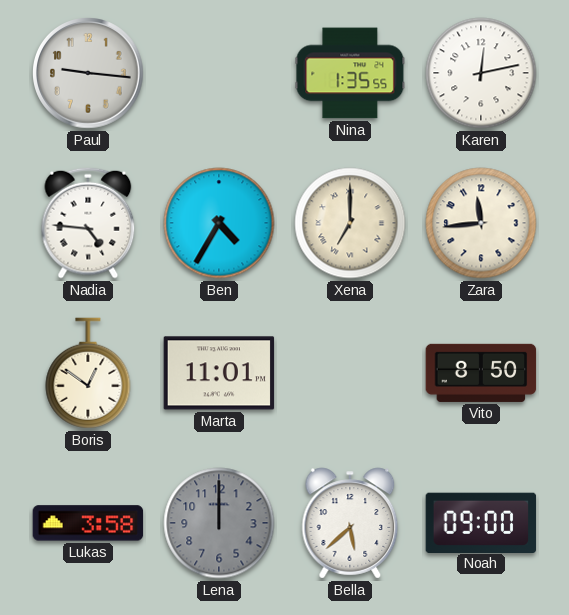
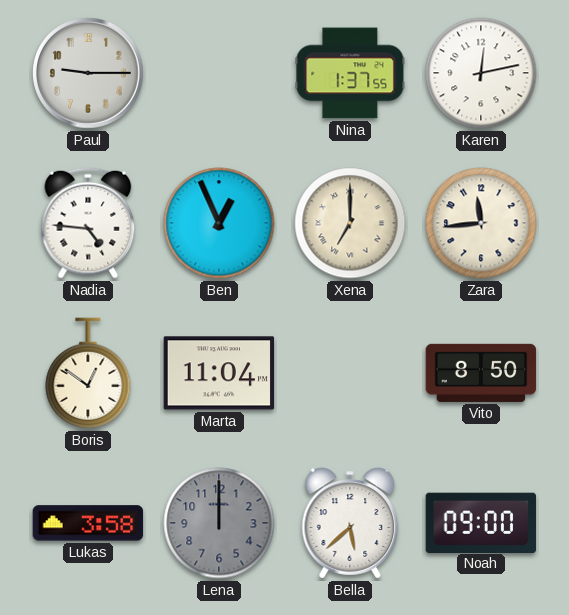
Paul: 9:16 -> 9:15
Nina: 1:35 -> 1:37
Ben: 4:35 -> 12:56
Marta: 11:01 -> 11:04
